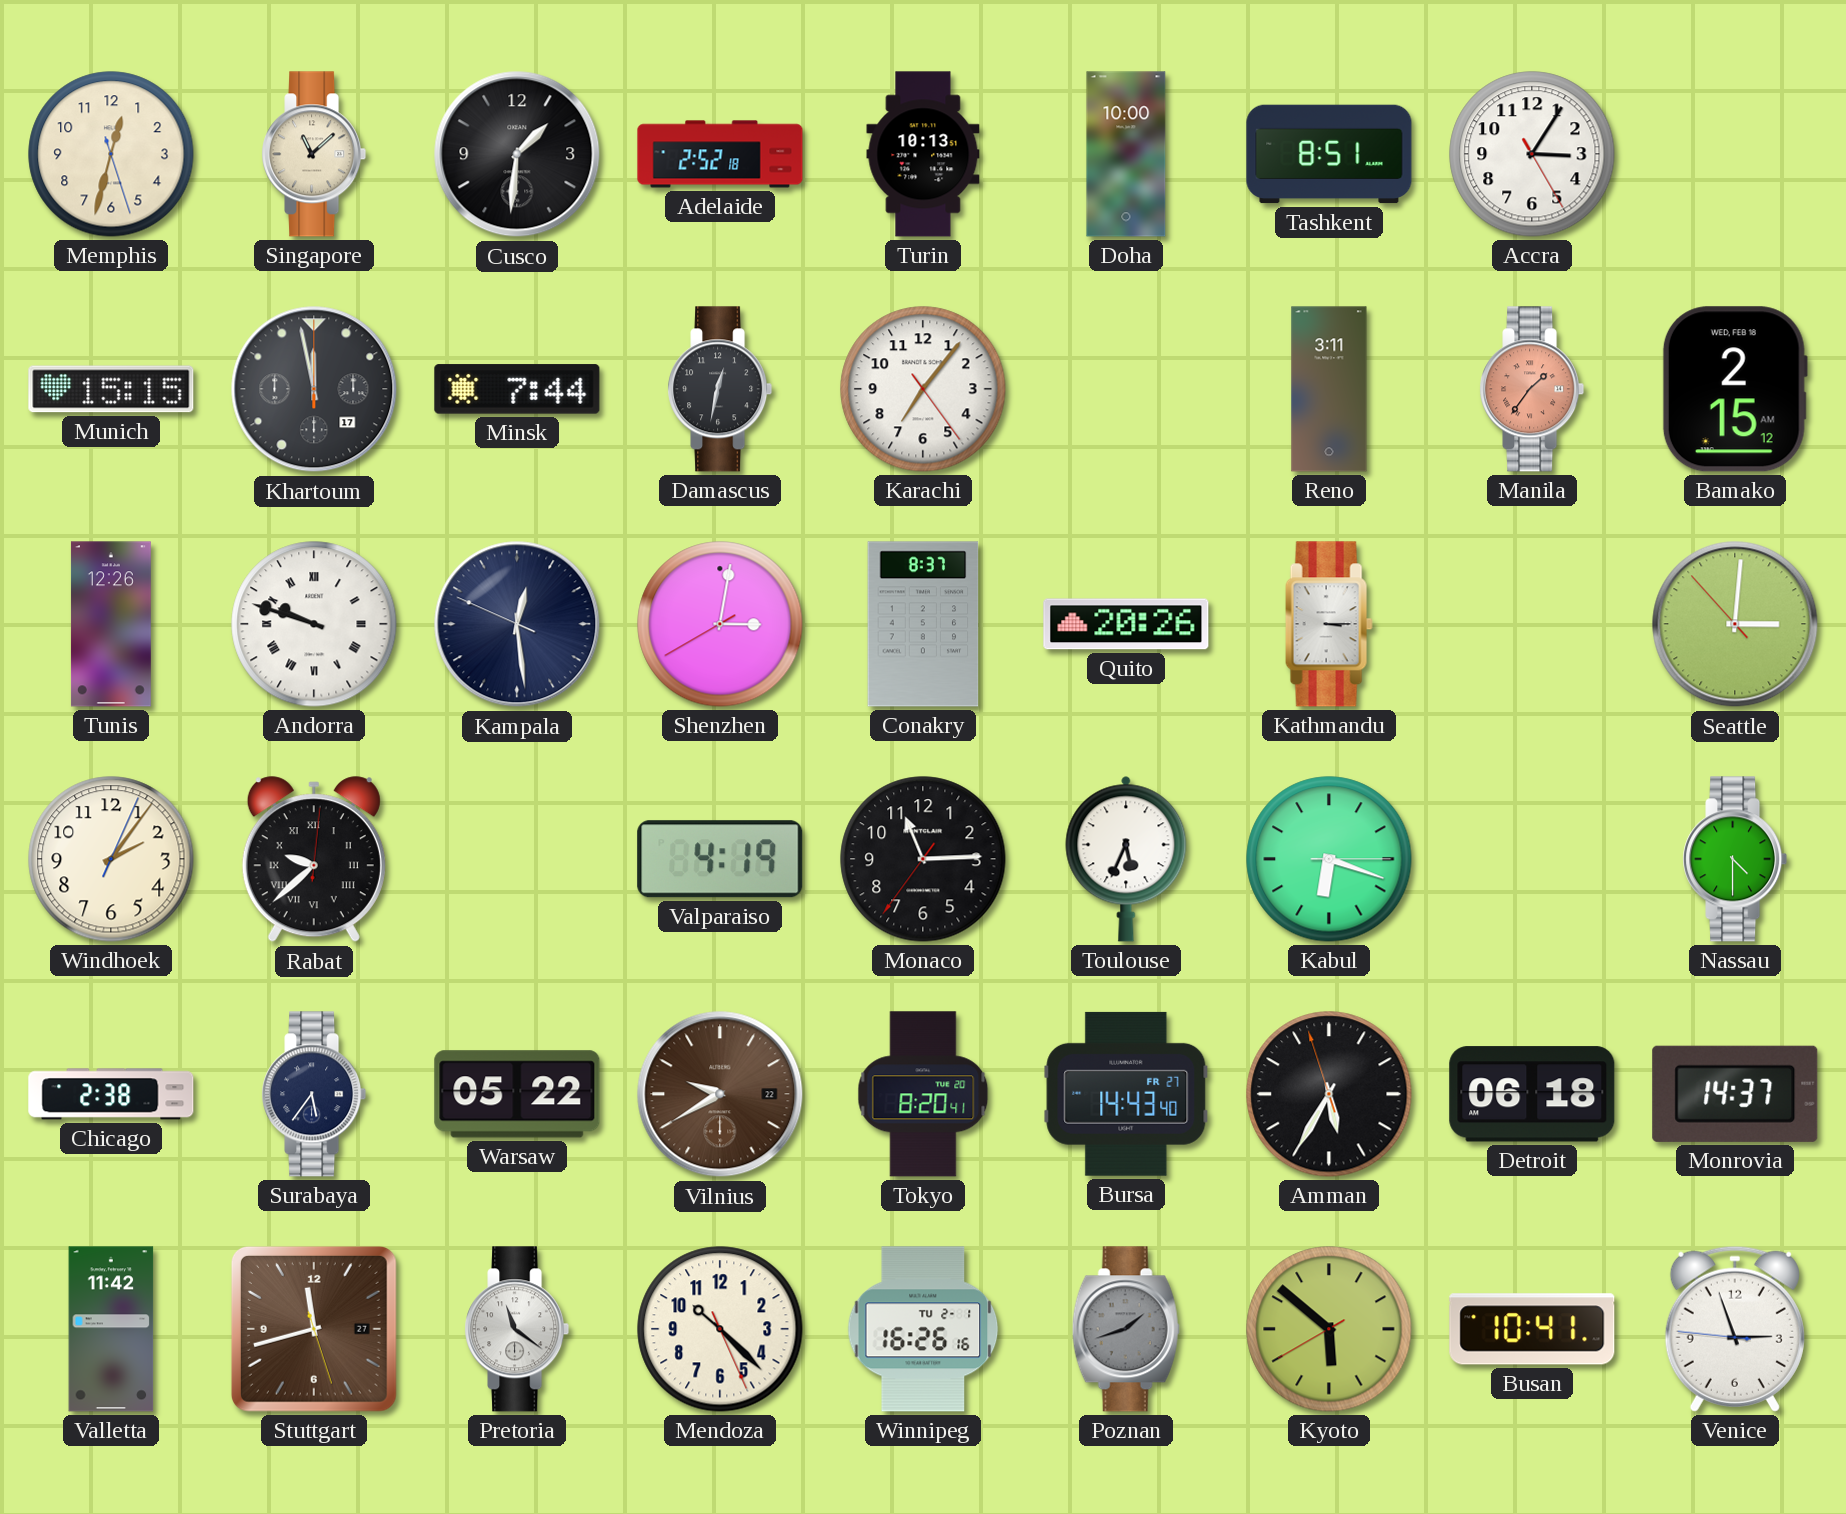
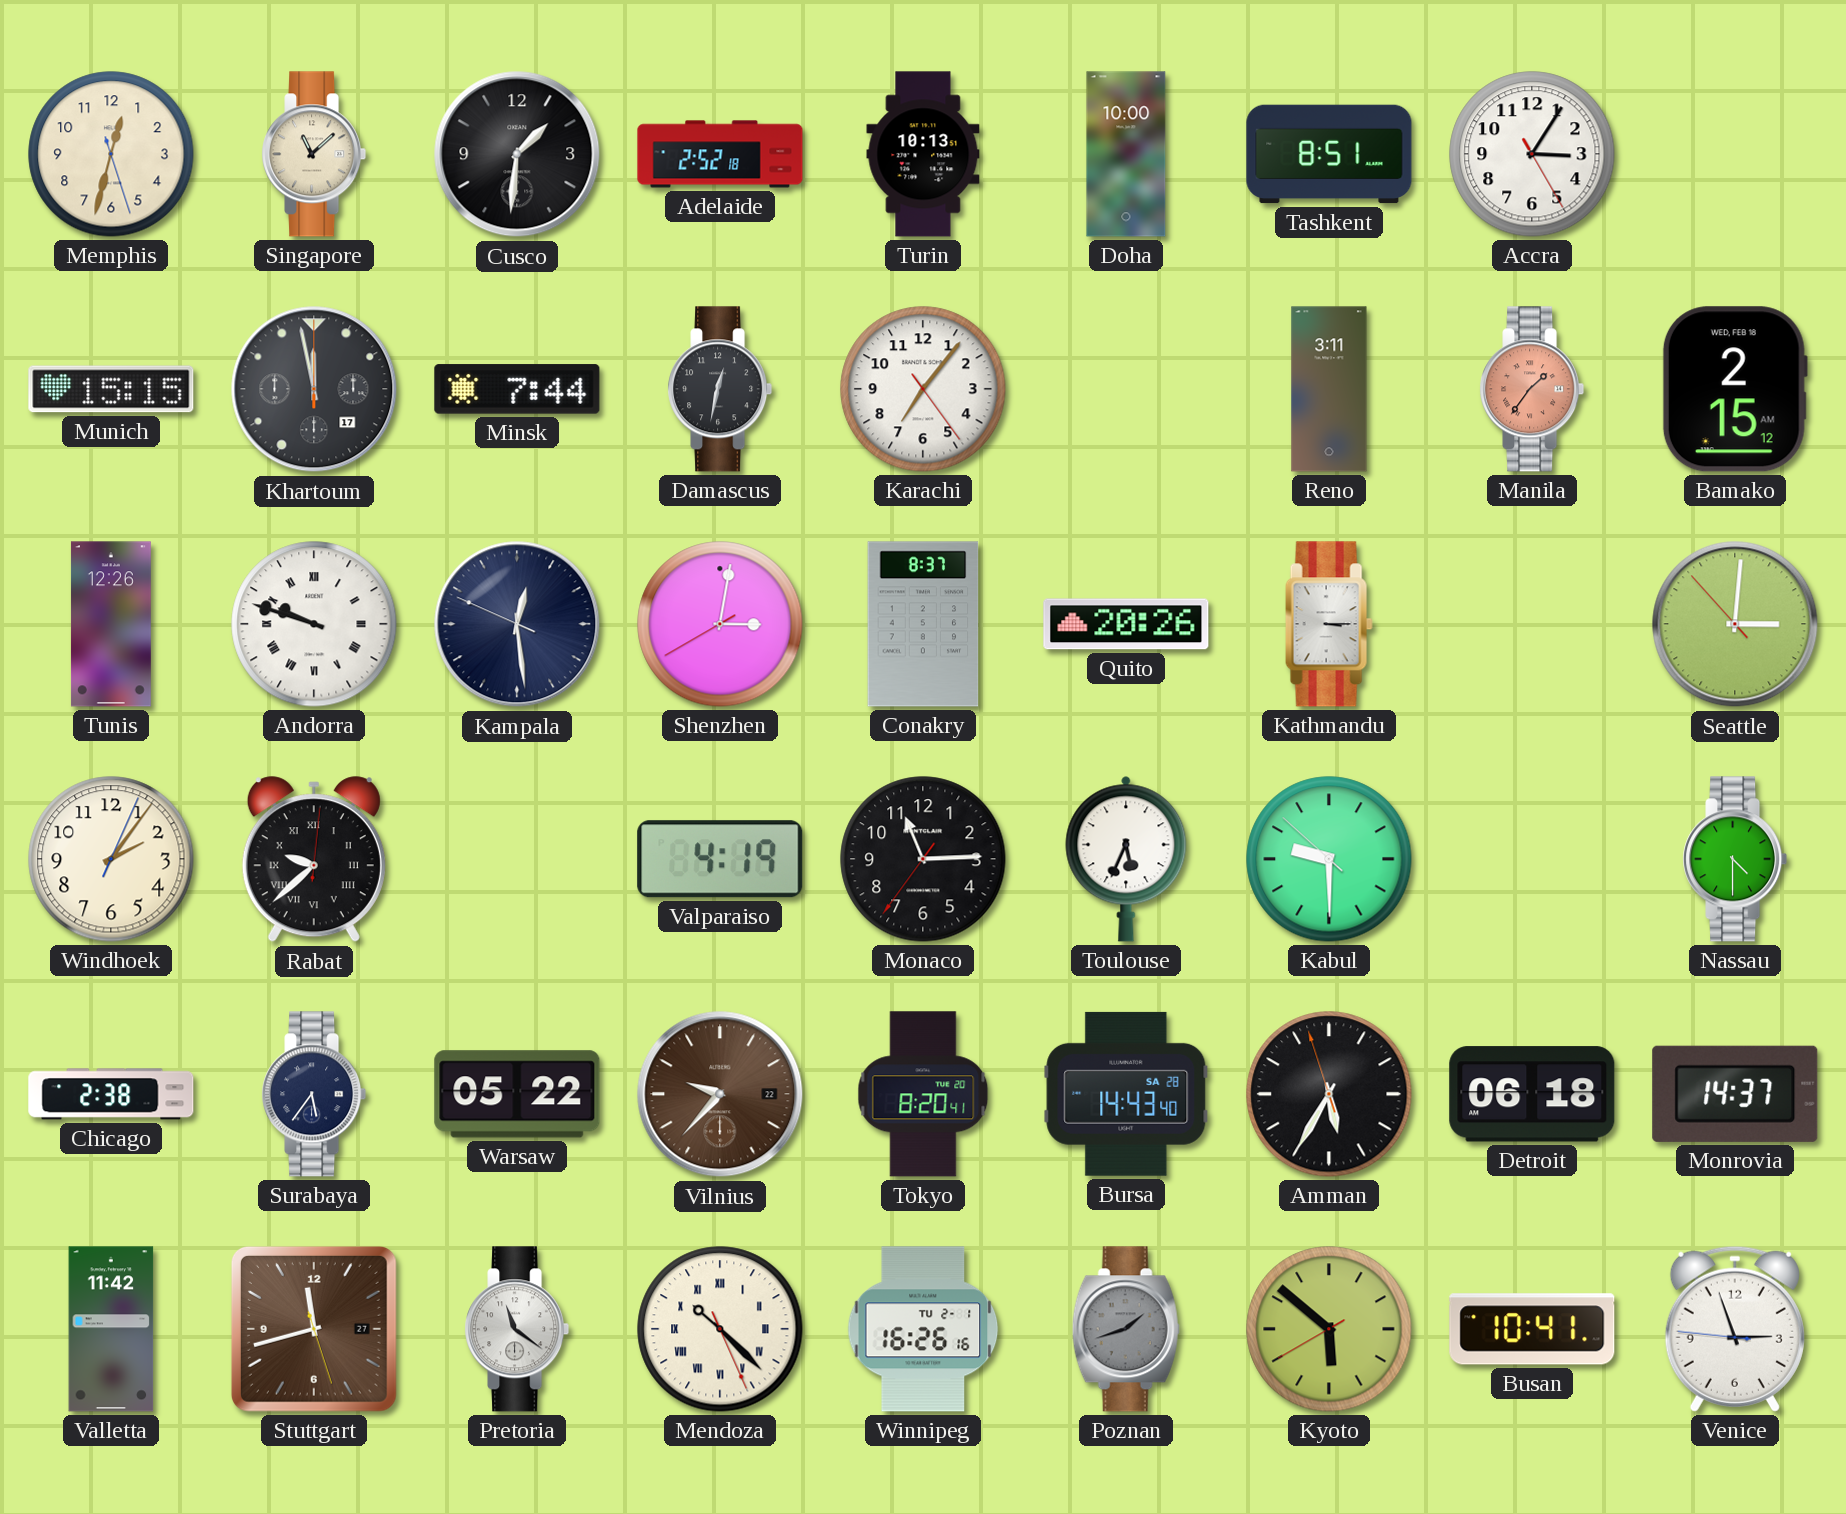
Kabul: 6:18 -> 9:29
Vilnius: 9:40 -> 9:37
Bursa date: FR 27 -> SA 28
Mendoza numerals: Arabic -> Roman
